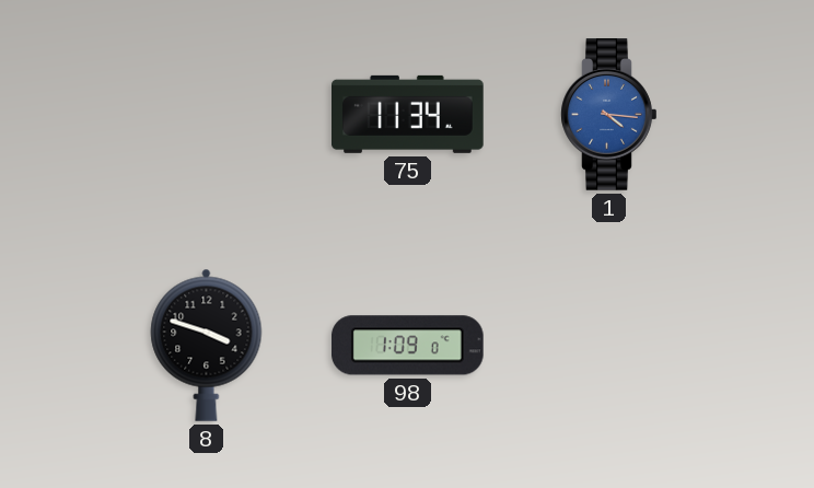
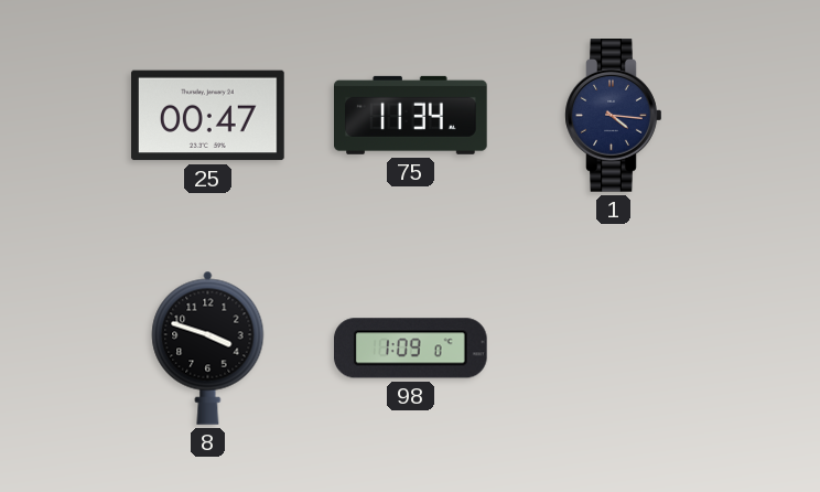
25: none -> 00:47
1 dial: blue -> navy
